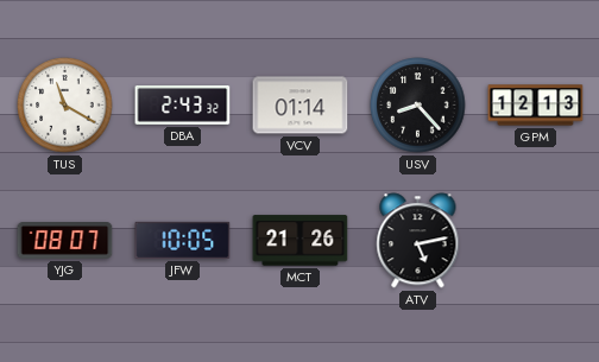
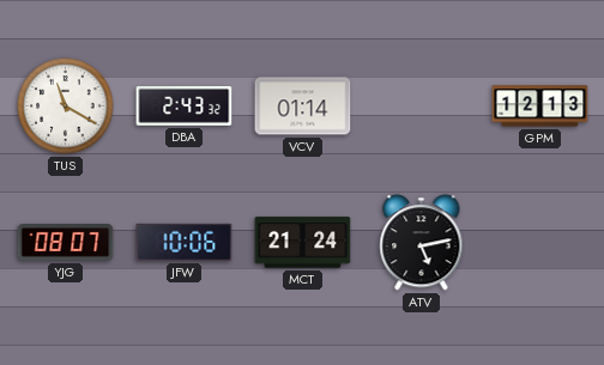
USV: 8:23 -> none
JFW: 10:05 -> 10:06
MCT: 21:26 -> 21:24
